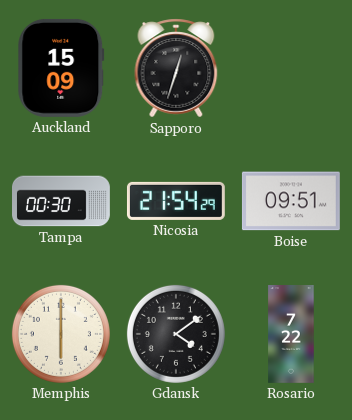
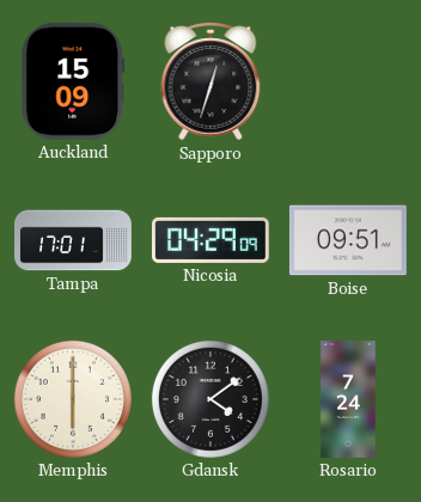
Tampa: 00:30 -> 17:01
Nicosia: 21:54 -> 04:29
Rosario: 7:22 -> 7:24
